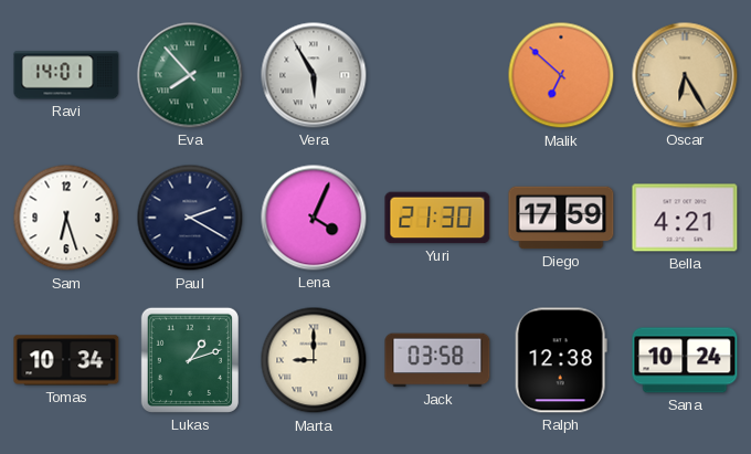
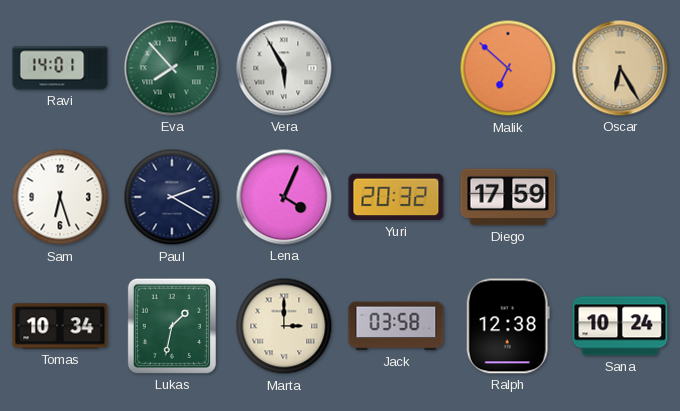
Yuri: 21:30 -> 20:32
Bella: 4:21 -> none
Lukas: 1:12 -> 1:32
Marta: 9:00 -> 3:00
